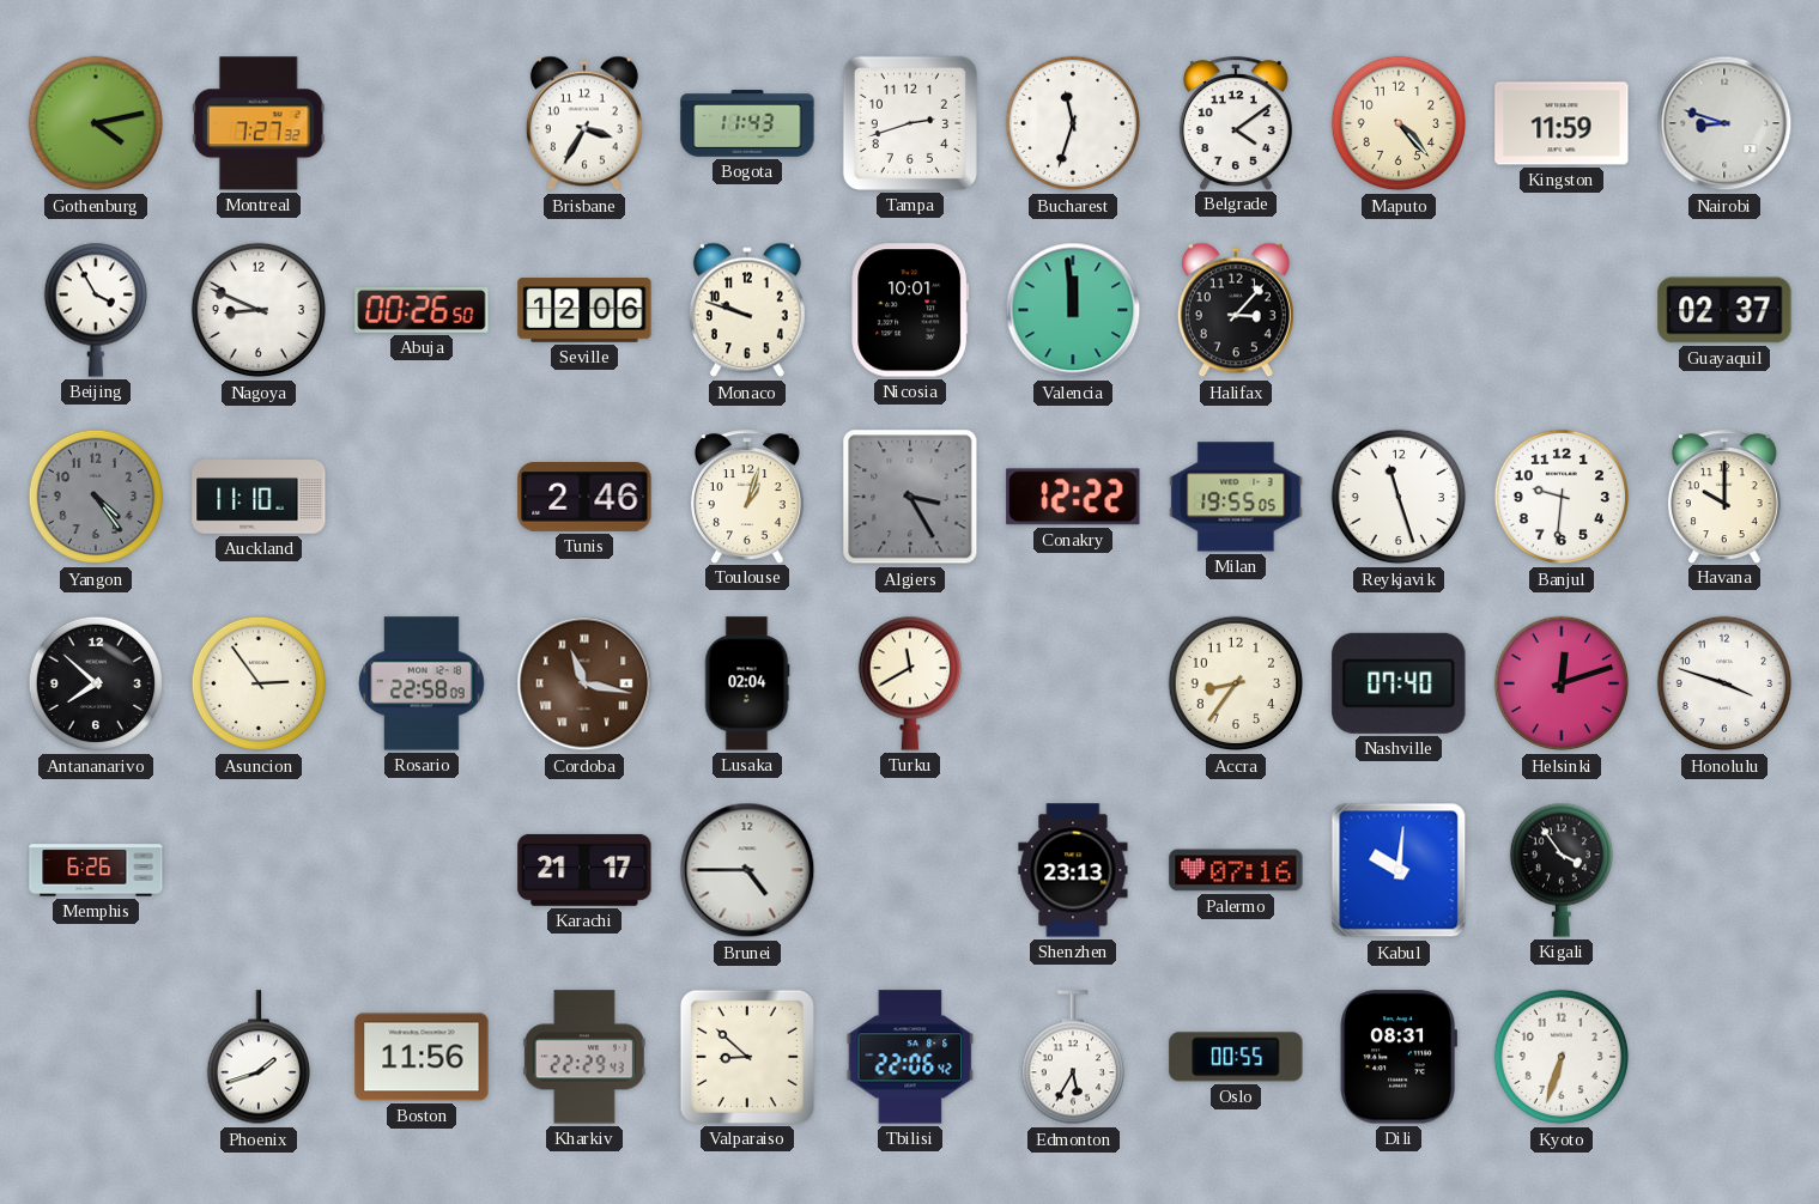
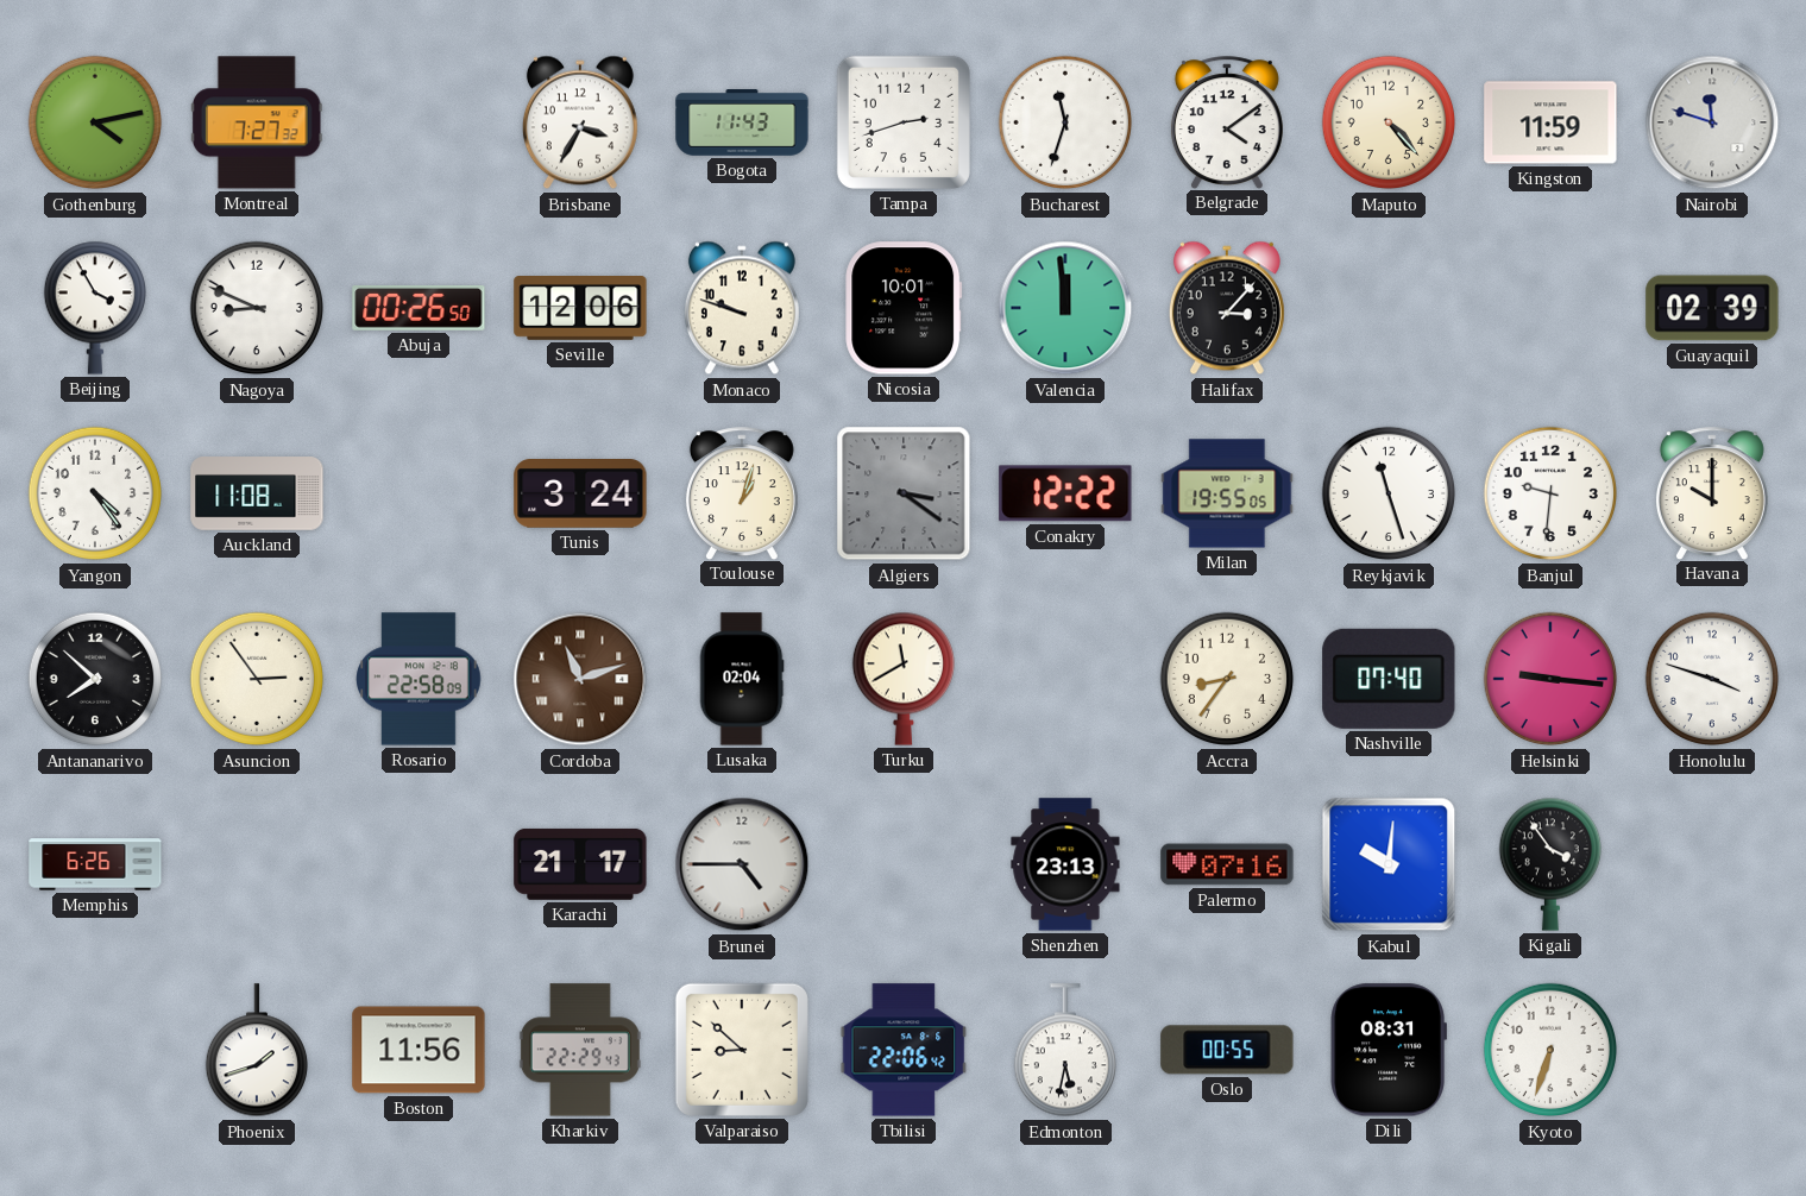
Nairobi: 8:48 -> 11:48
Guayaquil: 02:37 -> 02:39
Yangon dial: grey -> white
Auckland: 11:10 -> 11:08
Tunis: 2:46 -> 3:24
Algiers: 3:25 -> 3:21
Cordoba: 11:17 -> 11:12
Helsinki: 12:12 -> 9:16
Edmonton: 5:35 -> 5:32
